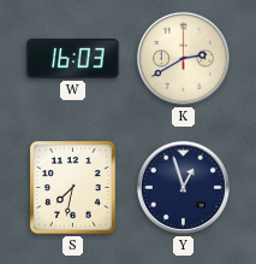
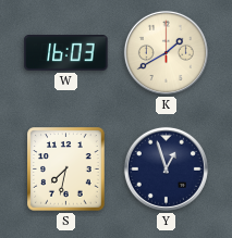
K: 2:40 -> 1:40
